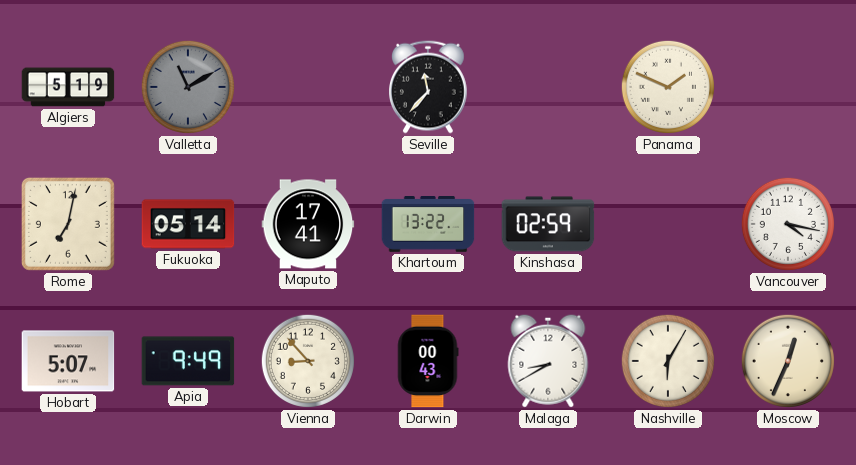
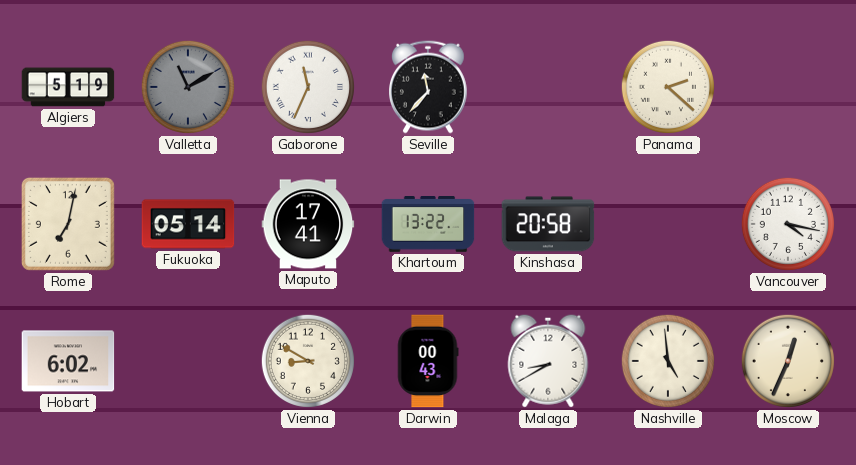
Gaborone: none -> 11:34
Panama: 1:49 -> 2:22
Kinshasa: 02:59 -> 20:58
Hobart: 5:07 -> 6:02
Apia: 9:49 -> none
Vienna: 8:53 -> 8:50
Nashville: 6:05 -> 4:59
